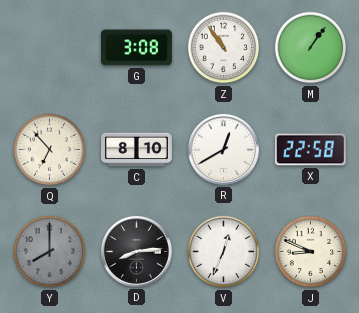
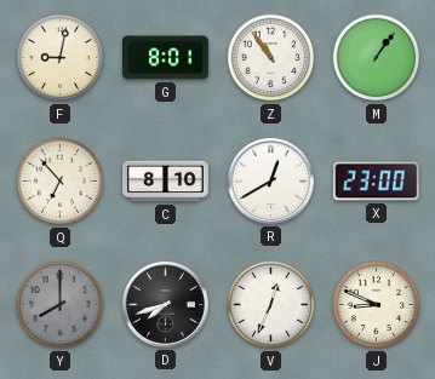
F: none -> 9:02
G: 3:08 -> 8:01
X: 22:58 -> 23:00
D: 8:14 -> 7:42
